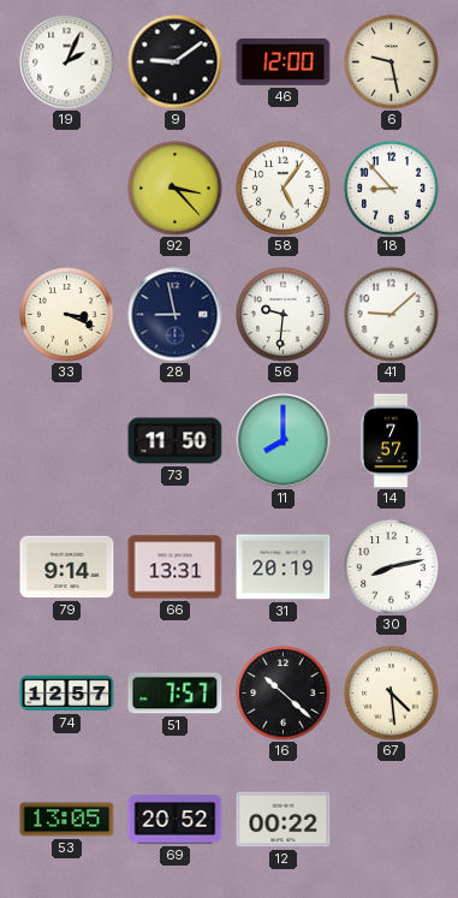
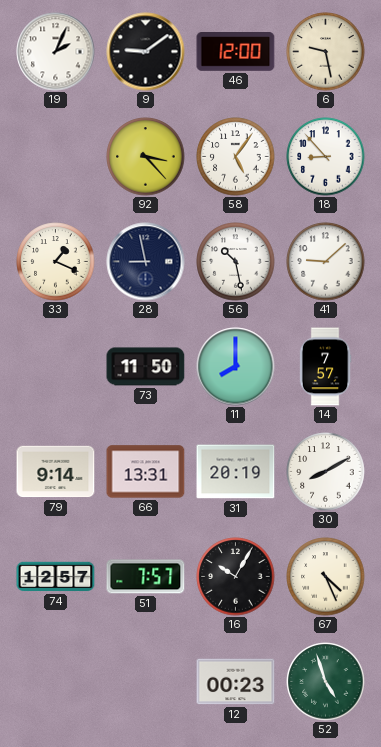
33: 3:19 -> 1:19
56: 9:31 -> 10:28
30: 8:13 -> 8:10
16: 10:22 -> 10:05
67: 4:29 -> 4:26
53: 13:05 -> none
69: 20:52 -> none
12: 00:22 -> 00:23
52: none -> 4:57
